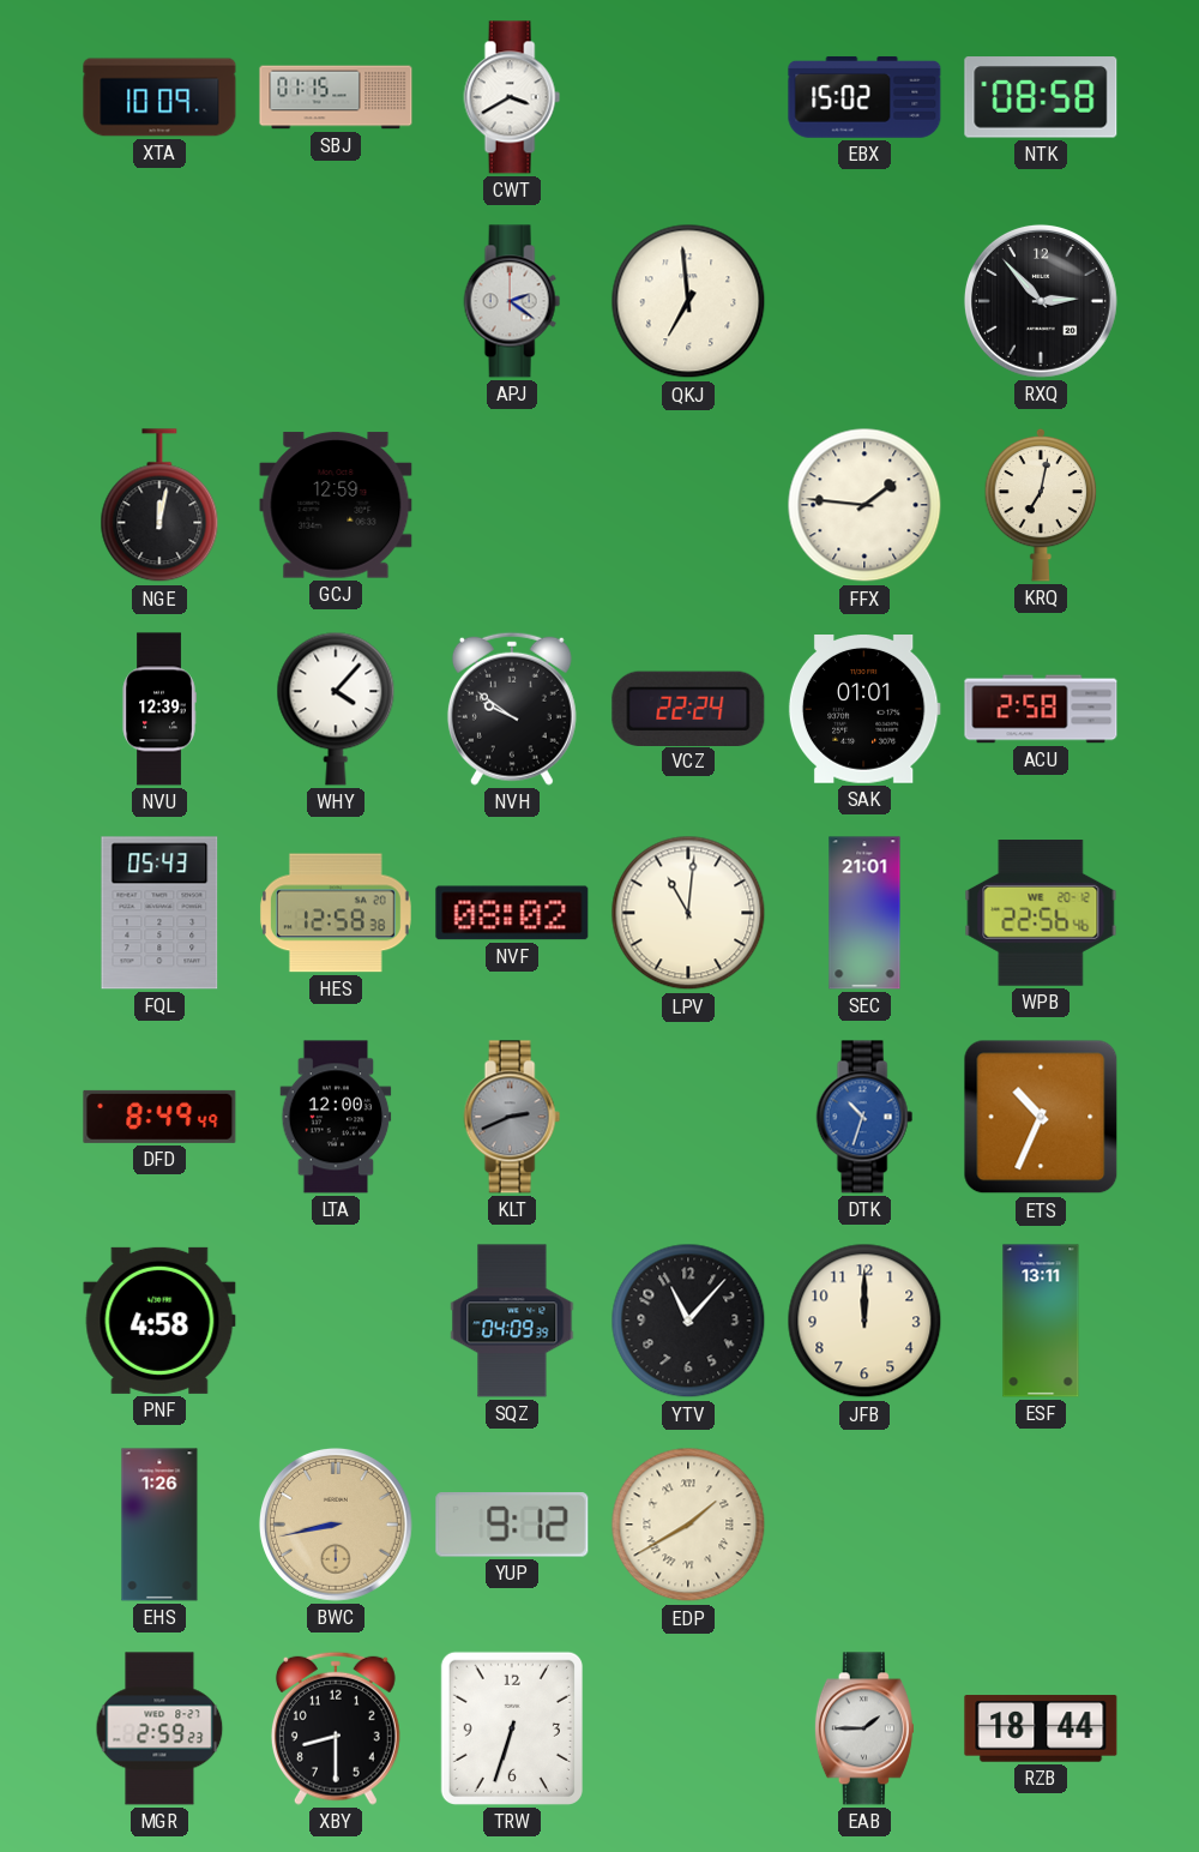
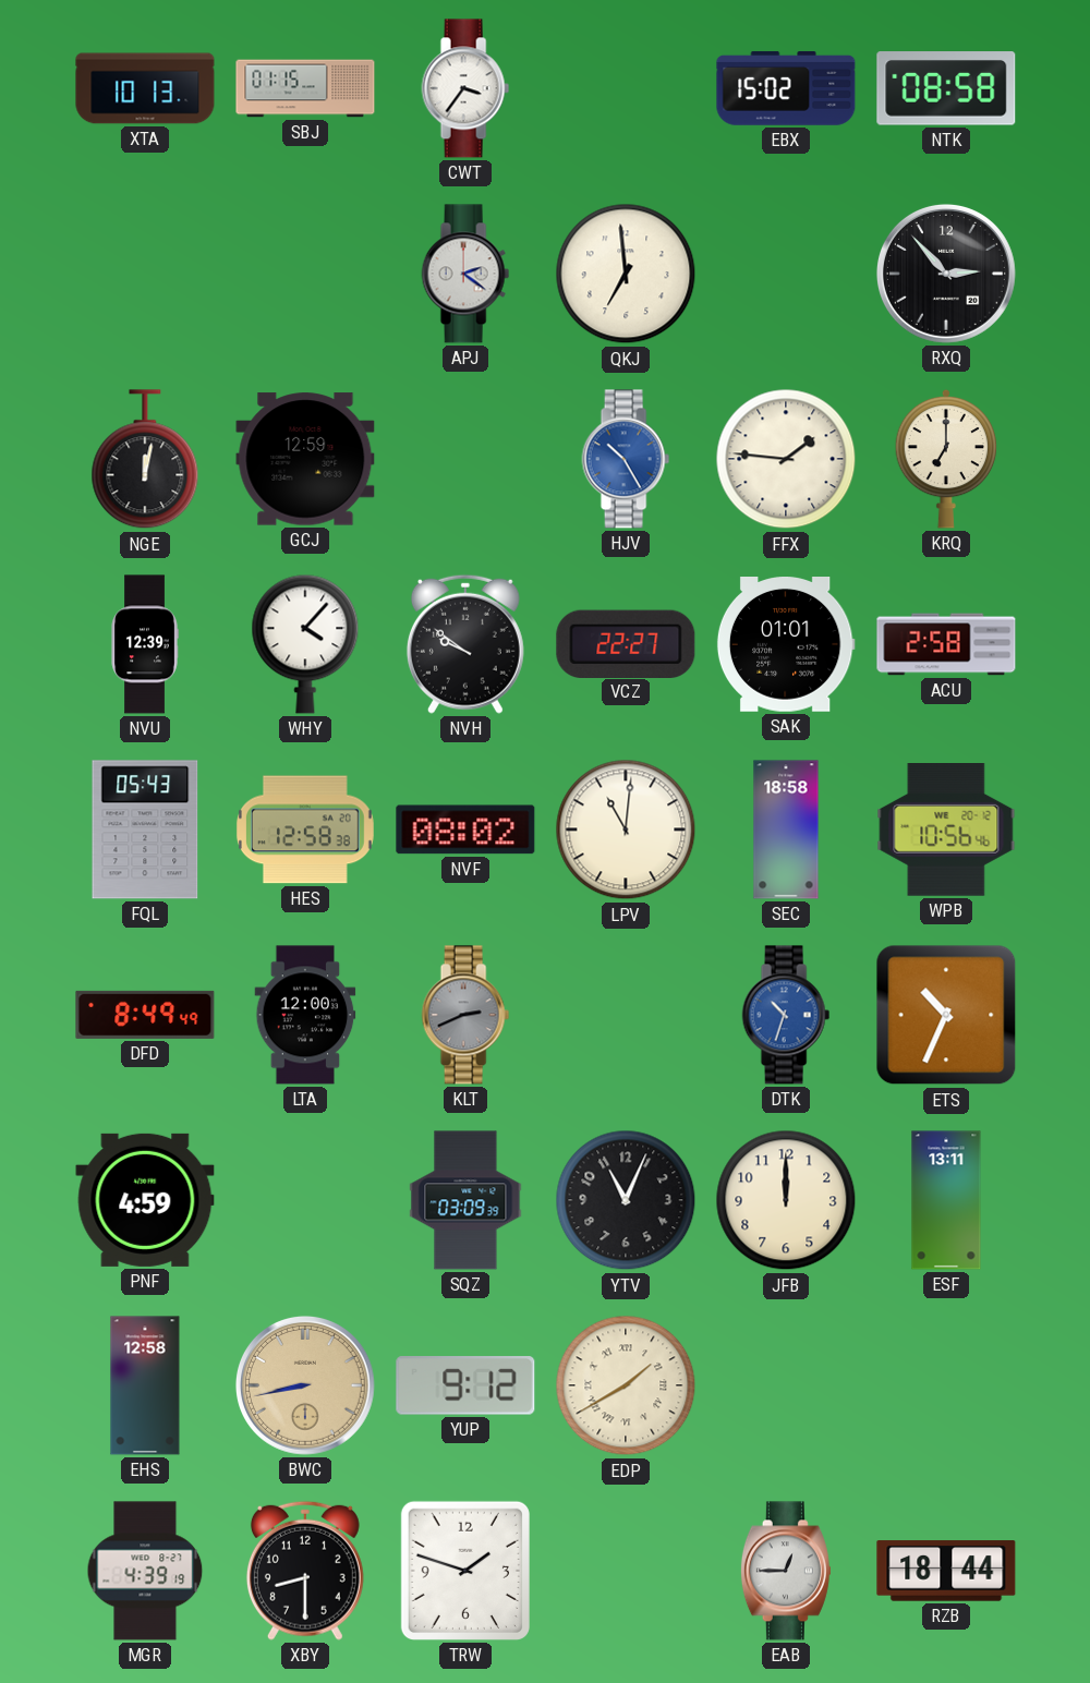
XTA: 10:09 -> 10:13
CWT: 3:40 -> 3:36
HJV: none -> 10:25
KRQ: 7:02 -> 7:00
VCZ: 22:24 -> 22:27
SEC: 21:01 -> 18:58
WPB: 22:56 -> 10:56
PNF: 4:58 -> 4:59
SQZ: 04:09 -> 03:09
YTV: 11:07 -> 11:04
EHS: 1:26 -> 12:58
MGR: 2:59 -> 4:39
TRW: 6:33 -> 1:48
EAB: 1:45 -> 12:45
